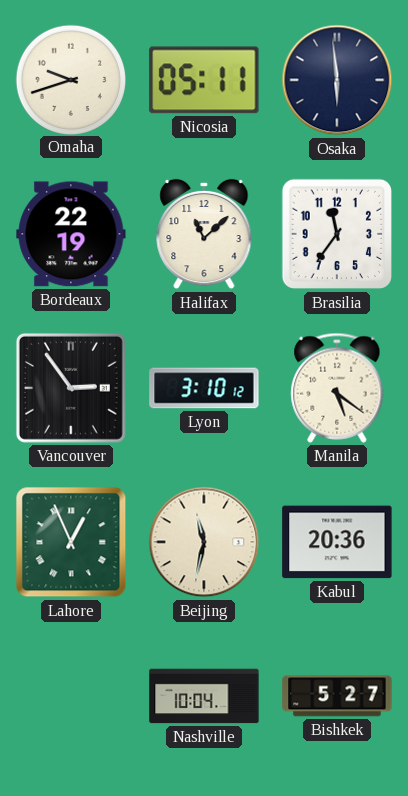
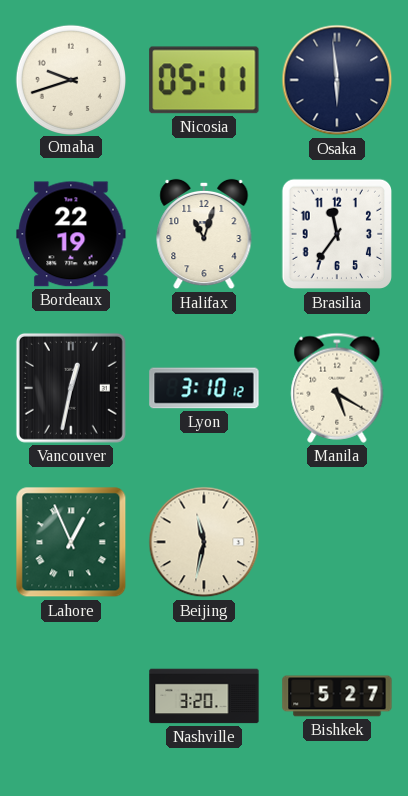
Halifax: 11:08 -> 11:03
Vancouver: 2:54 -> 12:32
Manila: 5:21 -> 5:20
Kabul: 20:36 -> none
Nashville: 10:04 -> 3:20
